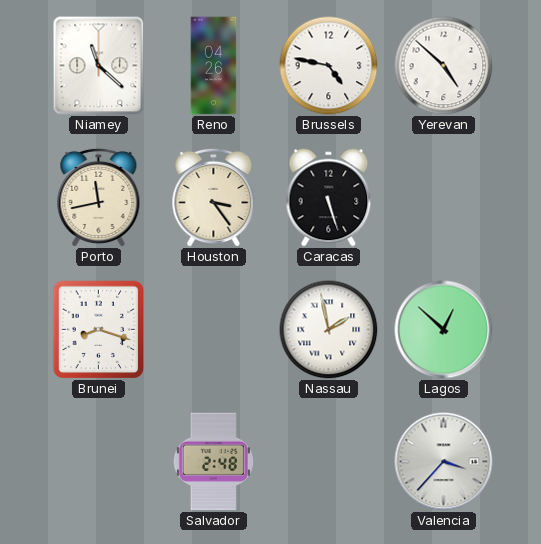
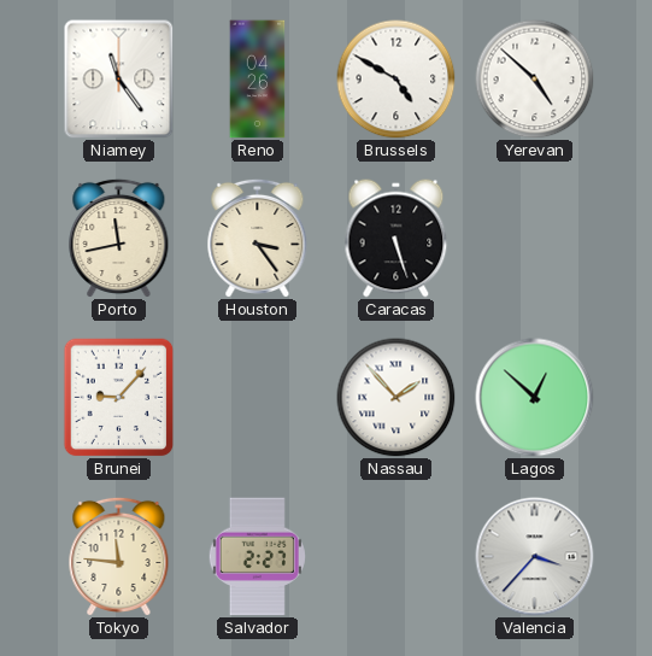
Niamey: 11:22 -> 11:24
Brussels: 4:47 -> 4:50
Brunei: 8:18 -> 9:07
Nassau: 1:58 -> 1:53
Tokyo: none -> 11:46
Salvador: 2:48 -> 2:27
